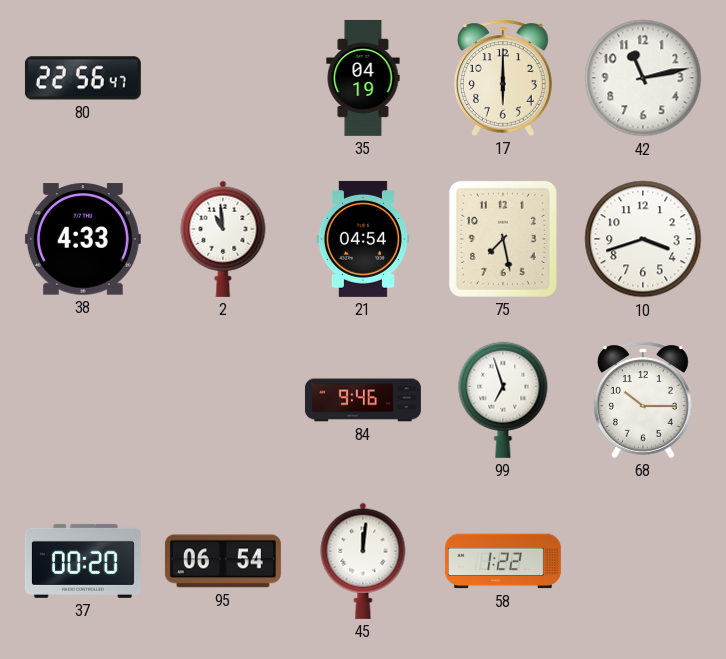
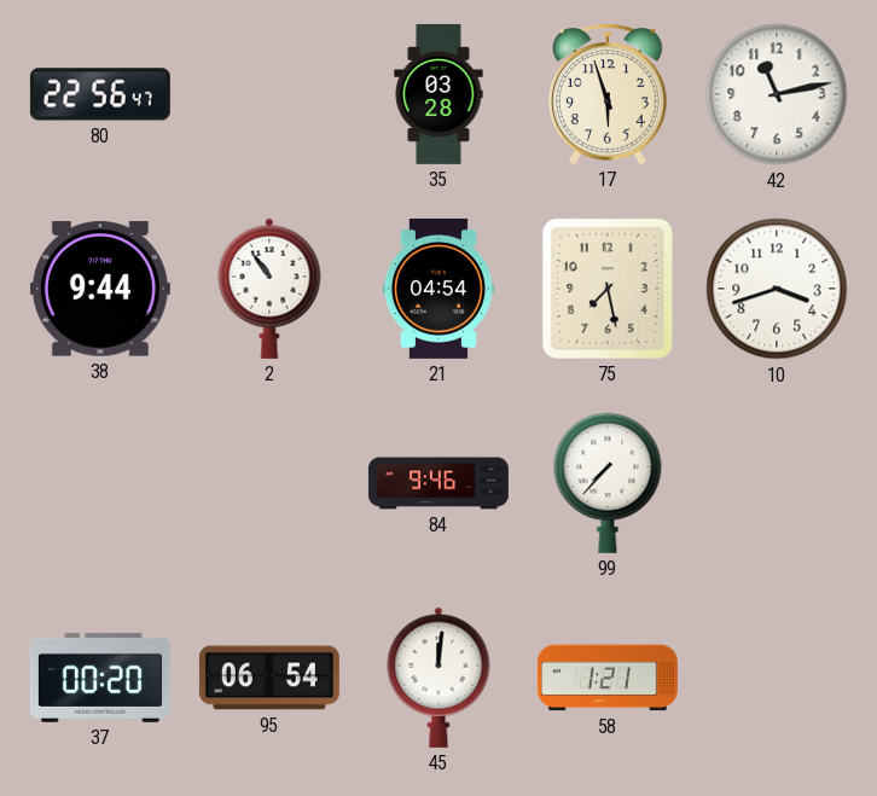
35: 04:19 -> 03:28
17: 6:00 -> 5:57
38: 4:33 -> 9:44
2: 10:59 -> 10:54
99: 6:57 -> 7:37
68: 10:15 -> none
58: 1:22 -> 1:21
